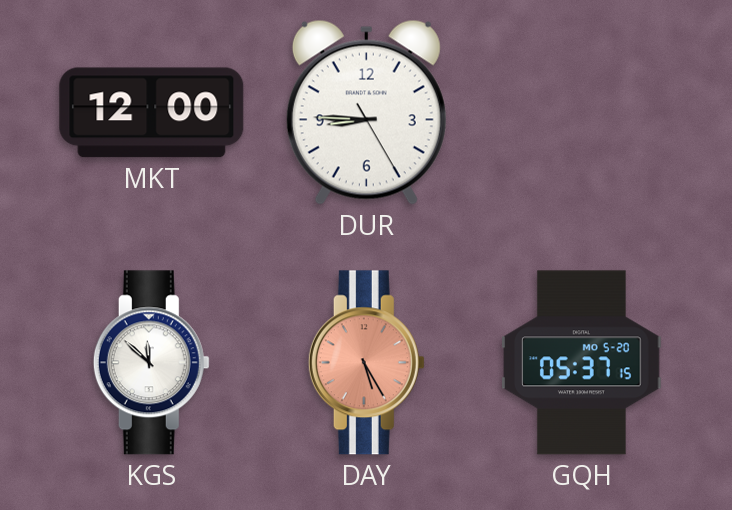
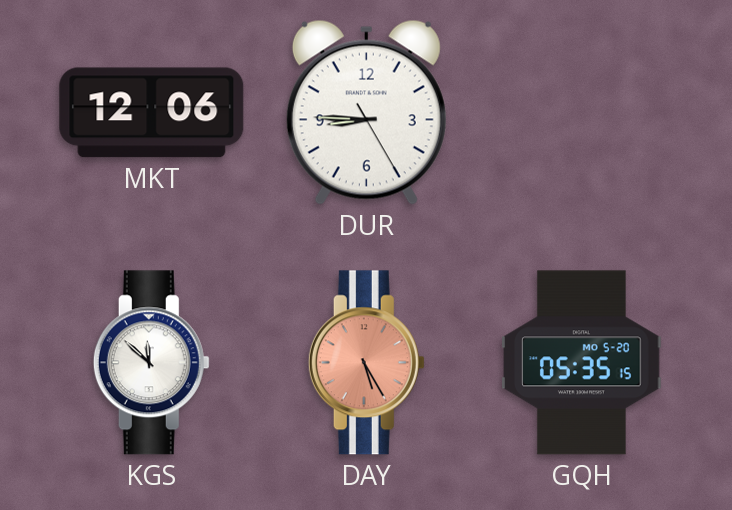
MKT: 12:00 -> 12:06
GQH: 05:37 -> 05:35
